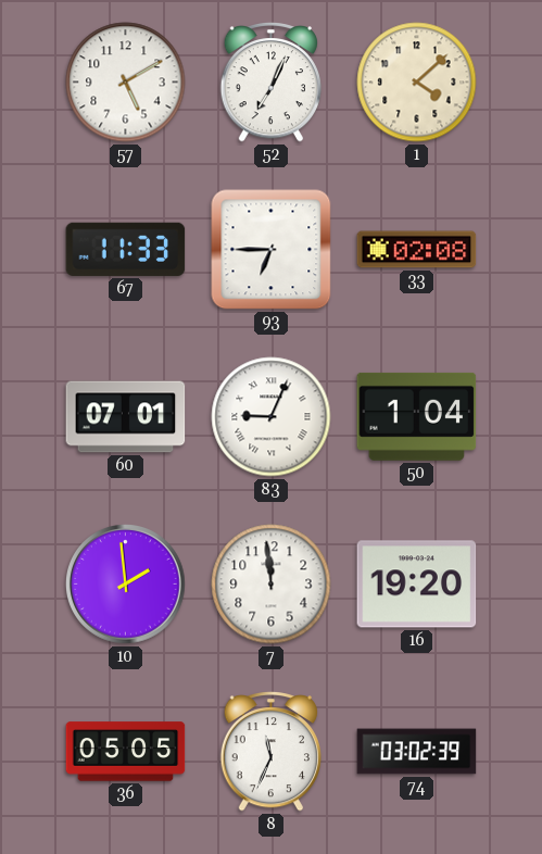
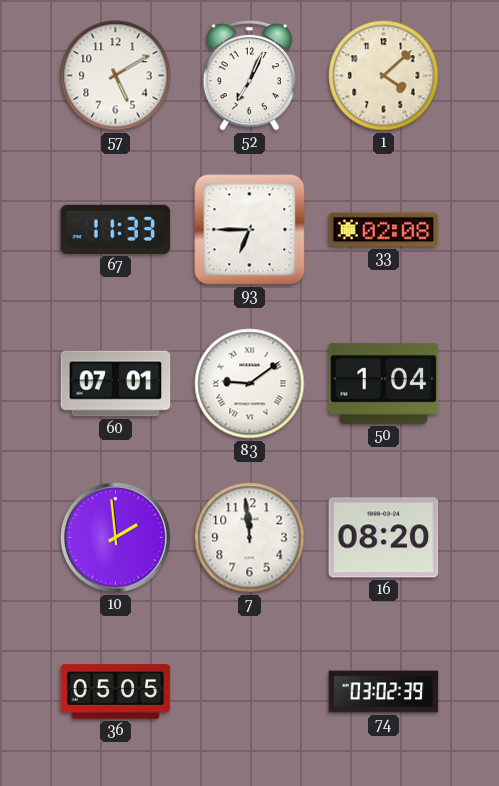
83: 9:04 -> 9:09
16: 19:20 -> 08:20
8: 11:34 -> none
